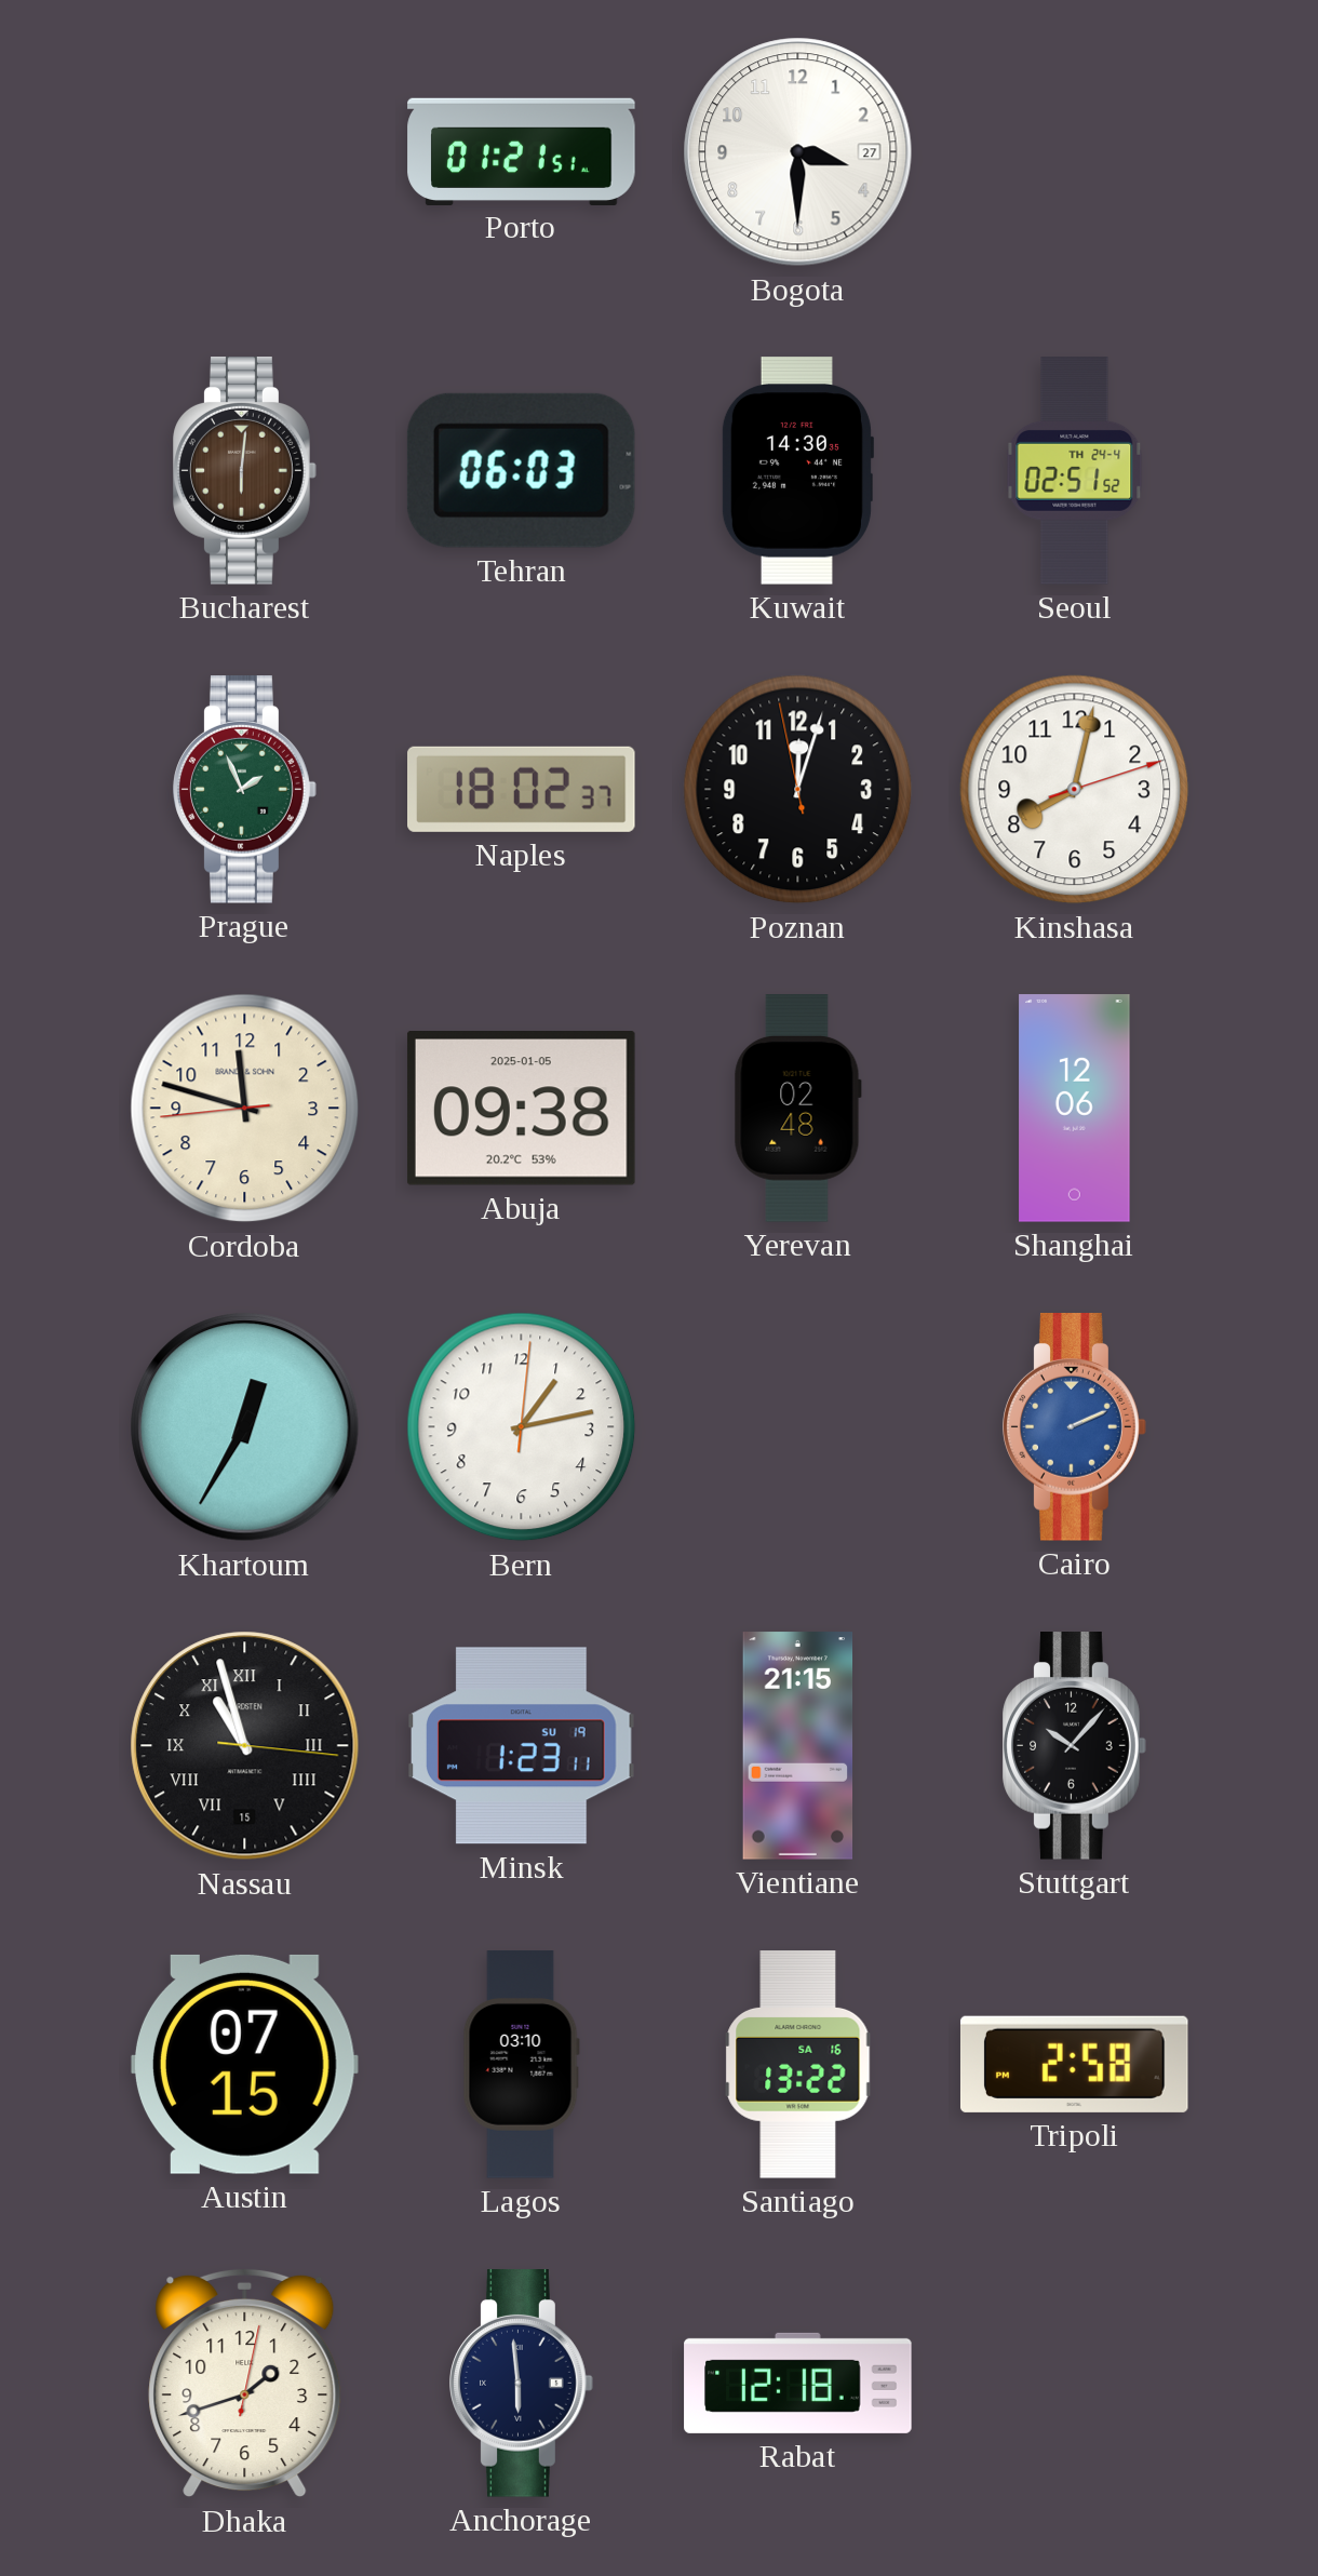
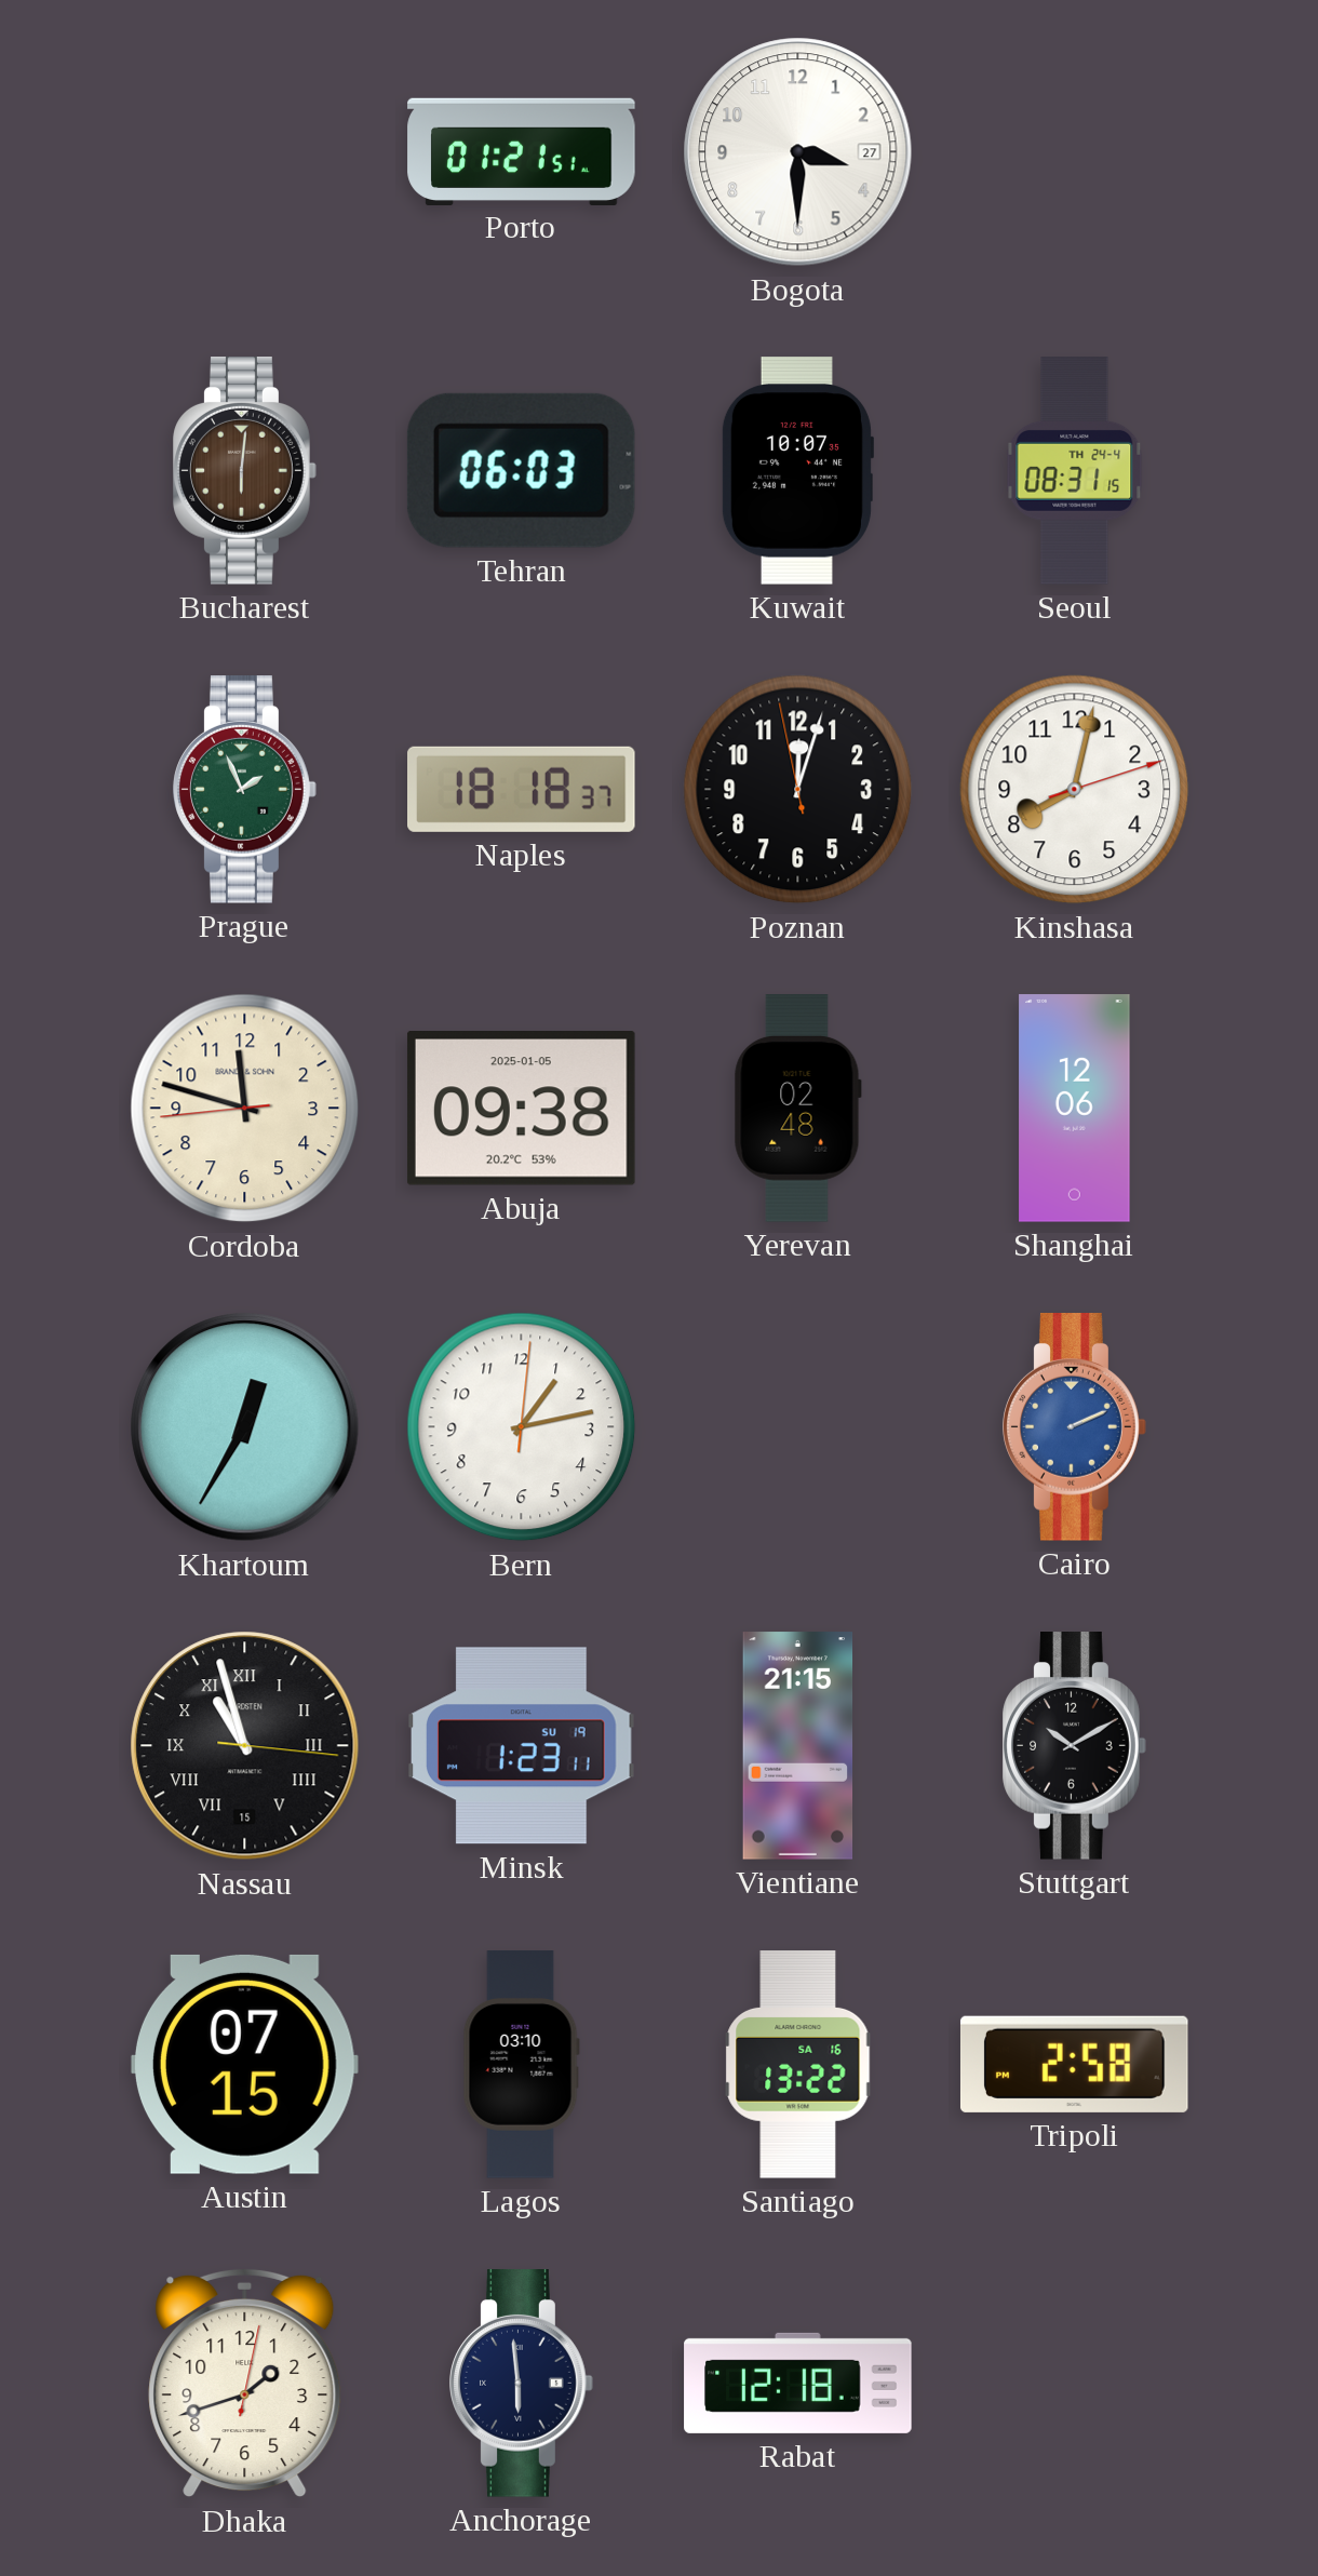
Kuwait: 14:30 -> 10:07
Seoul: 02:51 -> 08:31
Naples: 18:02 -> 18:18
Stuttgart: 10:07 -> 10:10
